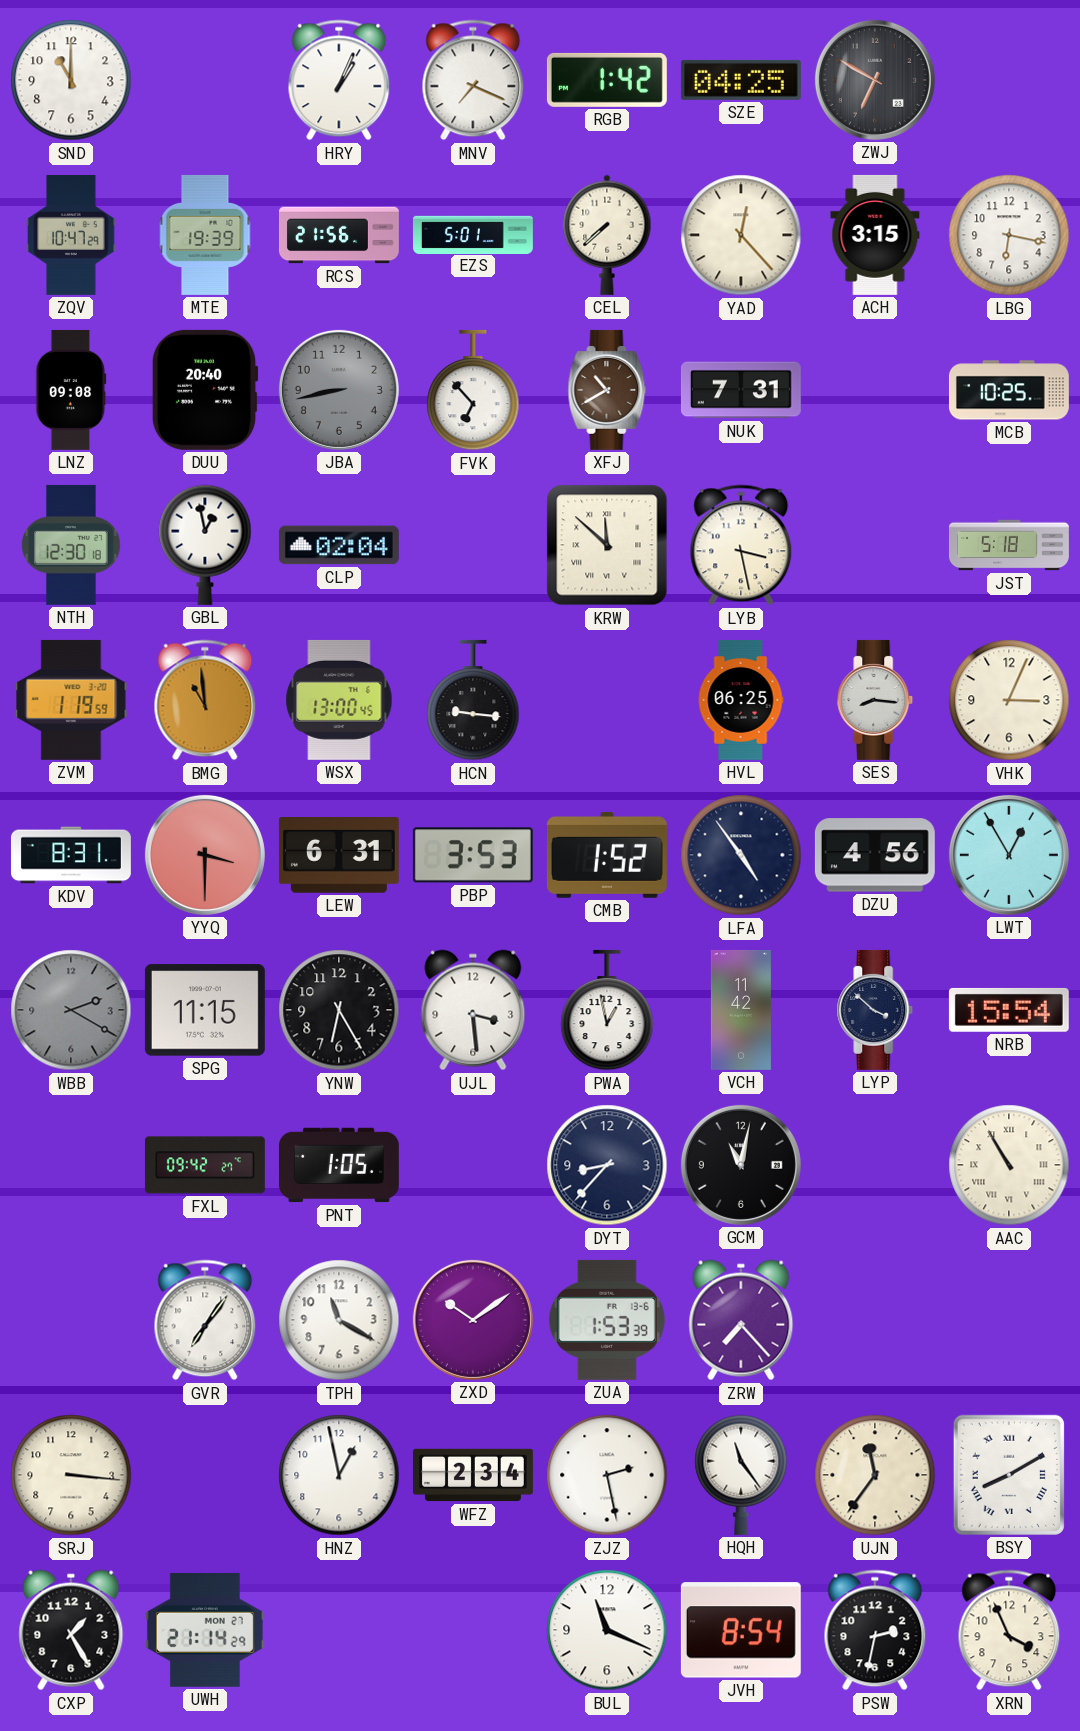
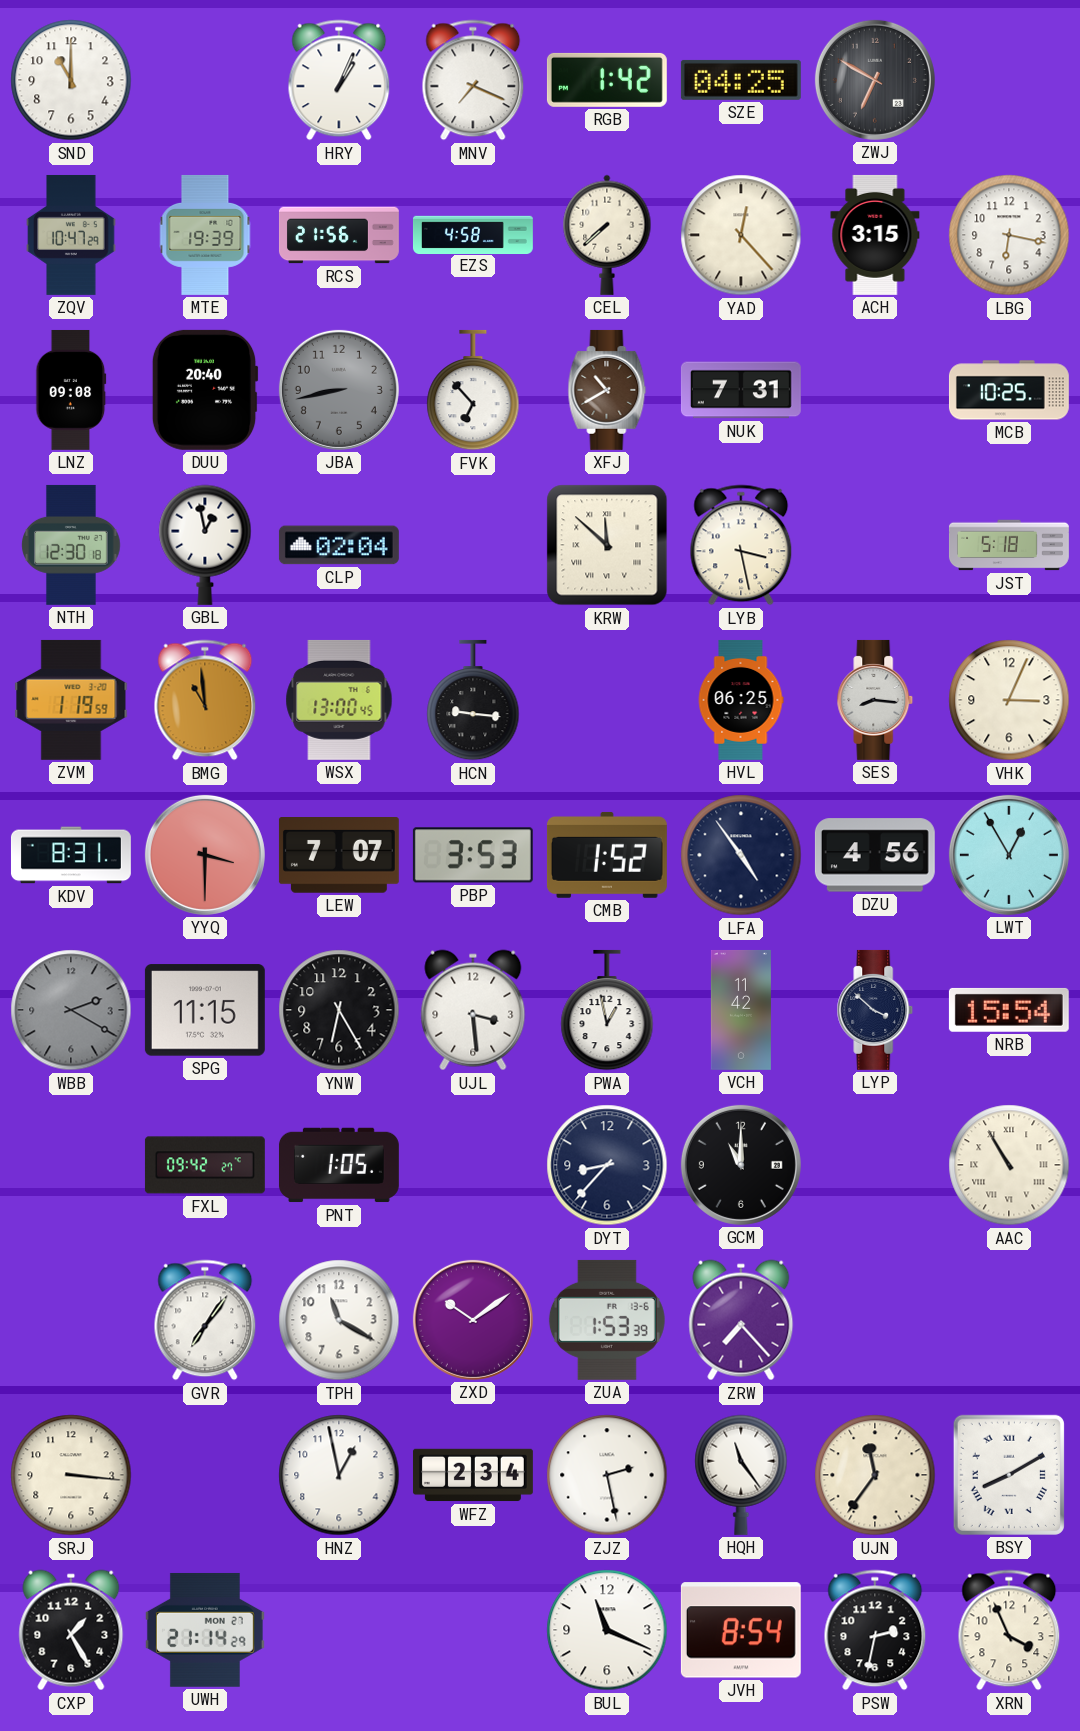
EZS: 5:01 -> 4:58
LEW: 6:31 -> 7:07
GCM: 11:02 -> 11:00
